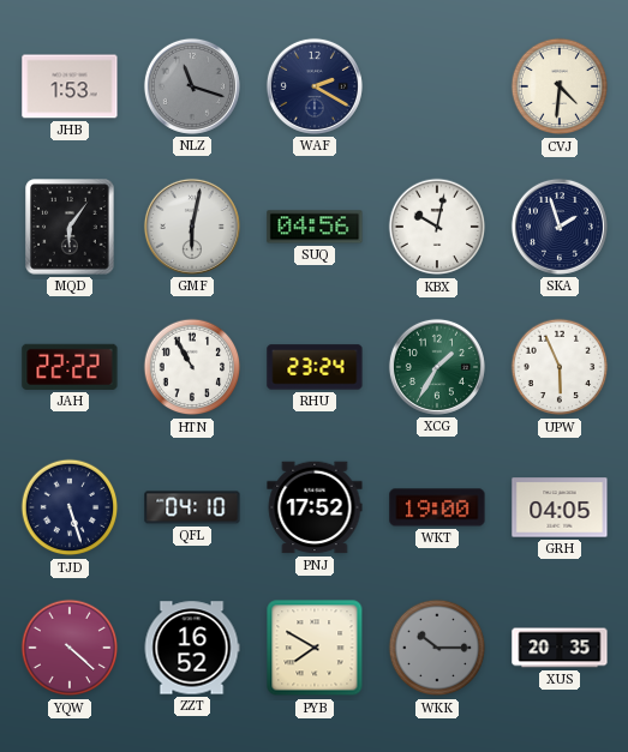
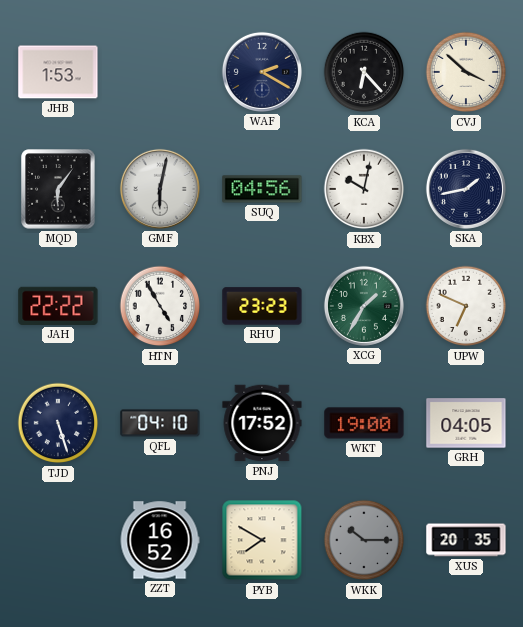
NLZ: 11:18 -> none
KCA: none -> 6:23
CVJ: 4:31 -> 3:52
SKA: 1:57 -> 1:43
HTN: 10:55 -> 4:55
RHU: 23:24 -> 23:23
UPW: 5:56 -> 6:49
YQW: 4:22 -> none
